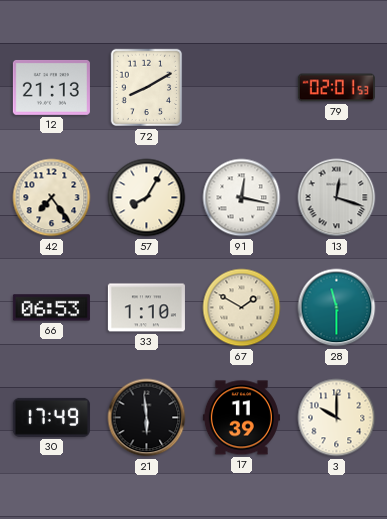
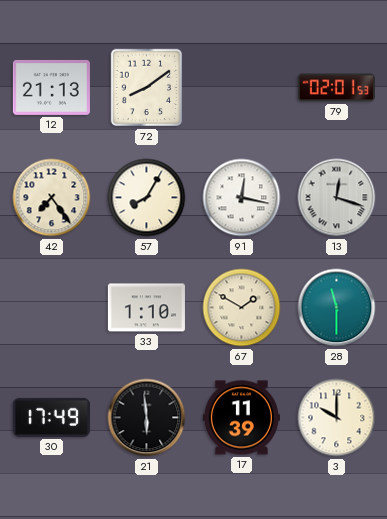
72: 8:10 -> 8:09
66: 06:53 -> none
